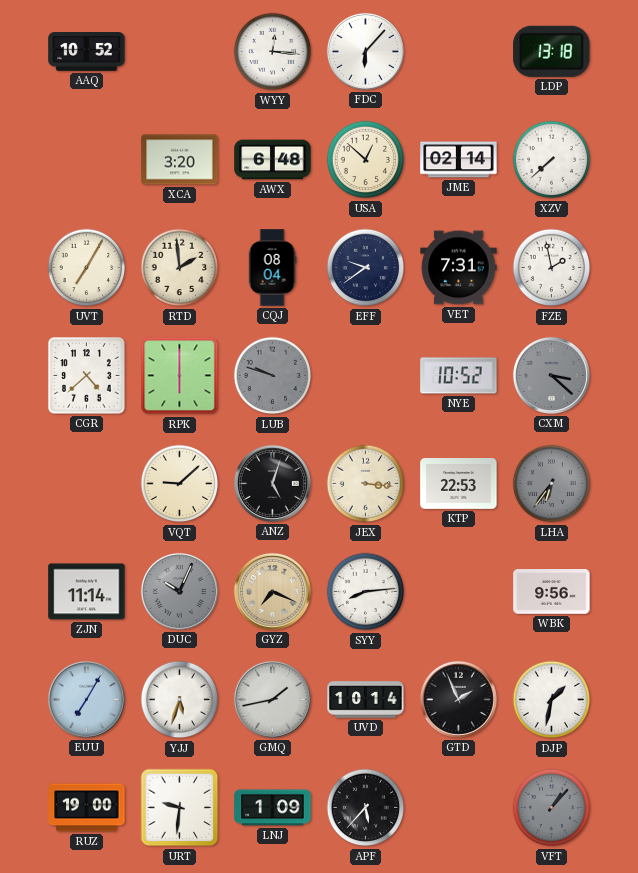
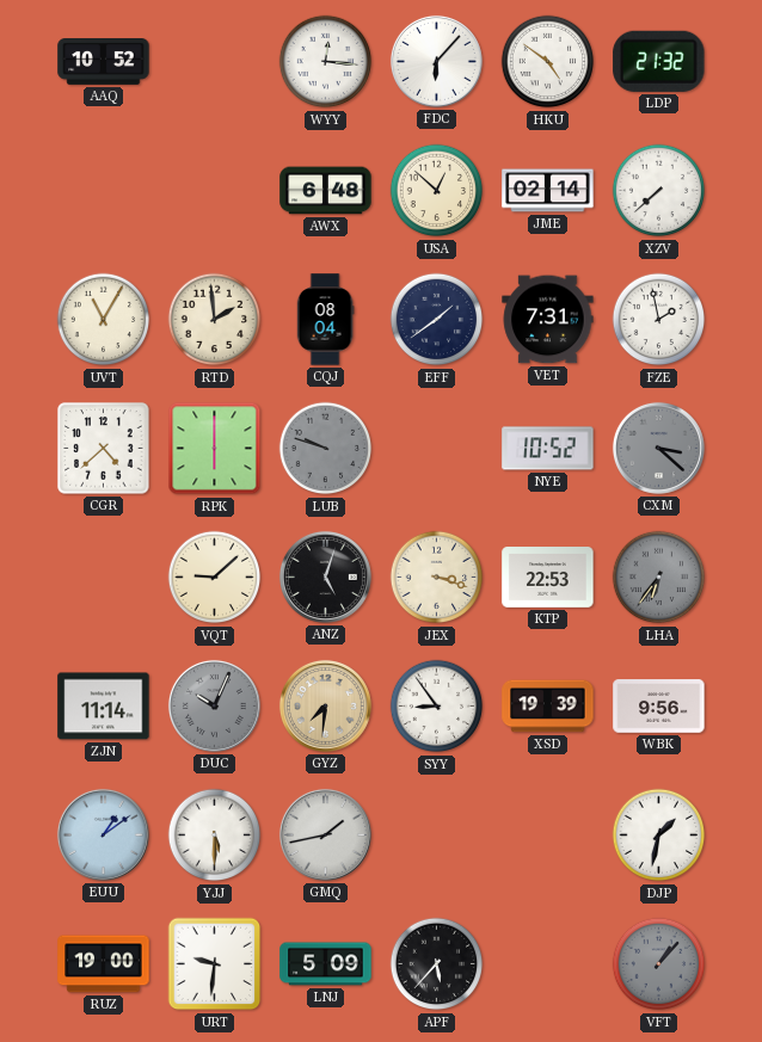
HKU: none -> 4:51
LDP: 13:18 -> 21:32
XCA: 3:20 -> none
UVT: 7:05 -> 11:05
EFF: 9:39 -> 1:39
JEX: 3:16 -> 3:18
GYZ: 7:19 -> 7:31
SYY: 8:14 -> 8:54
XSD: none -> 19:39
EUU: 7:05 -> 1:09
YJJ: 5:33 -> 5:30
UVD: 10:14 -> none
GTD: 1:56 -> none
LNJ: 1:09 -> 5:09
